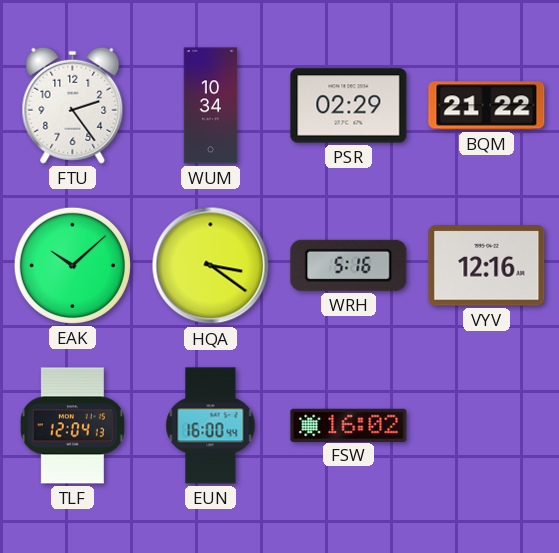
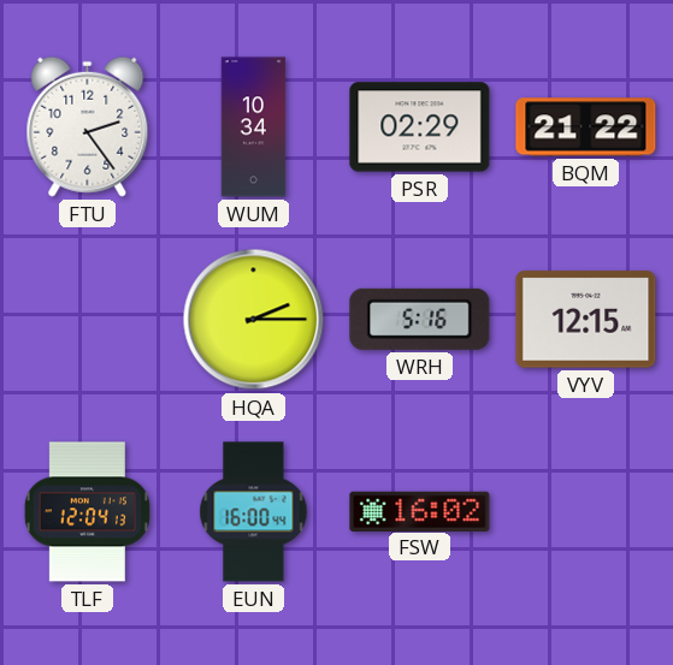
EAK: 10:08 -> none
HQA: 3:21 -> 2:15
VYV: 12:16 -> 12:15
